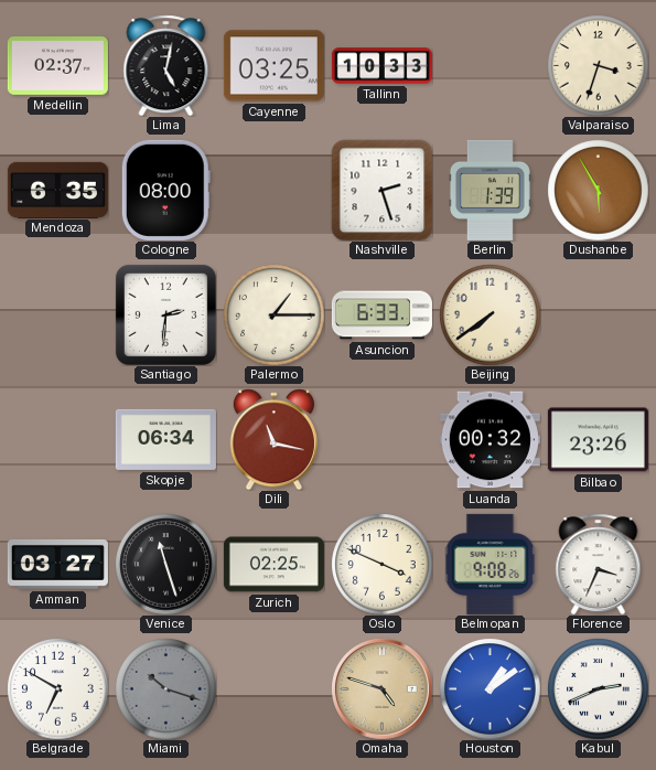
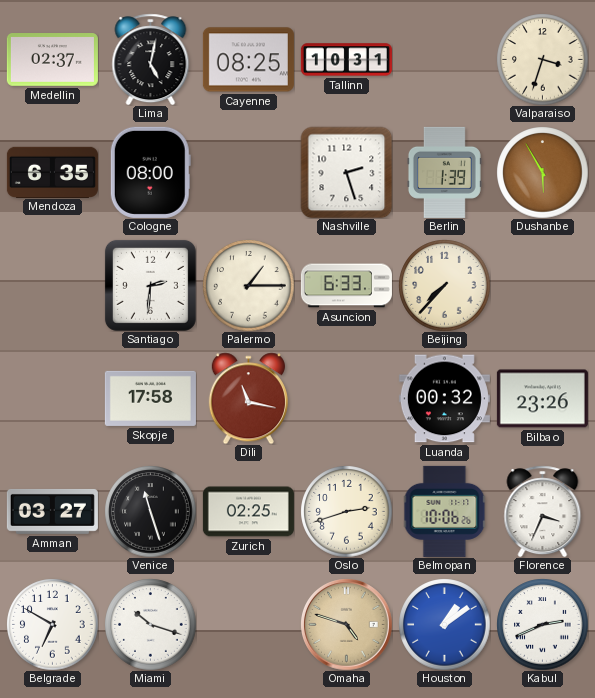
Cayenne: 03:25 -> 08:25
Tallinn: 10:33 -> 10:31
Beijing: 7:39 -> 7:37
Skopje: 06:34 -> 17:58
Oslo: 3:49 -> 2:42
Belmopan: 9:08 -> 10:06
Miami dial: grey -> white
